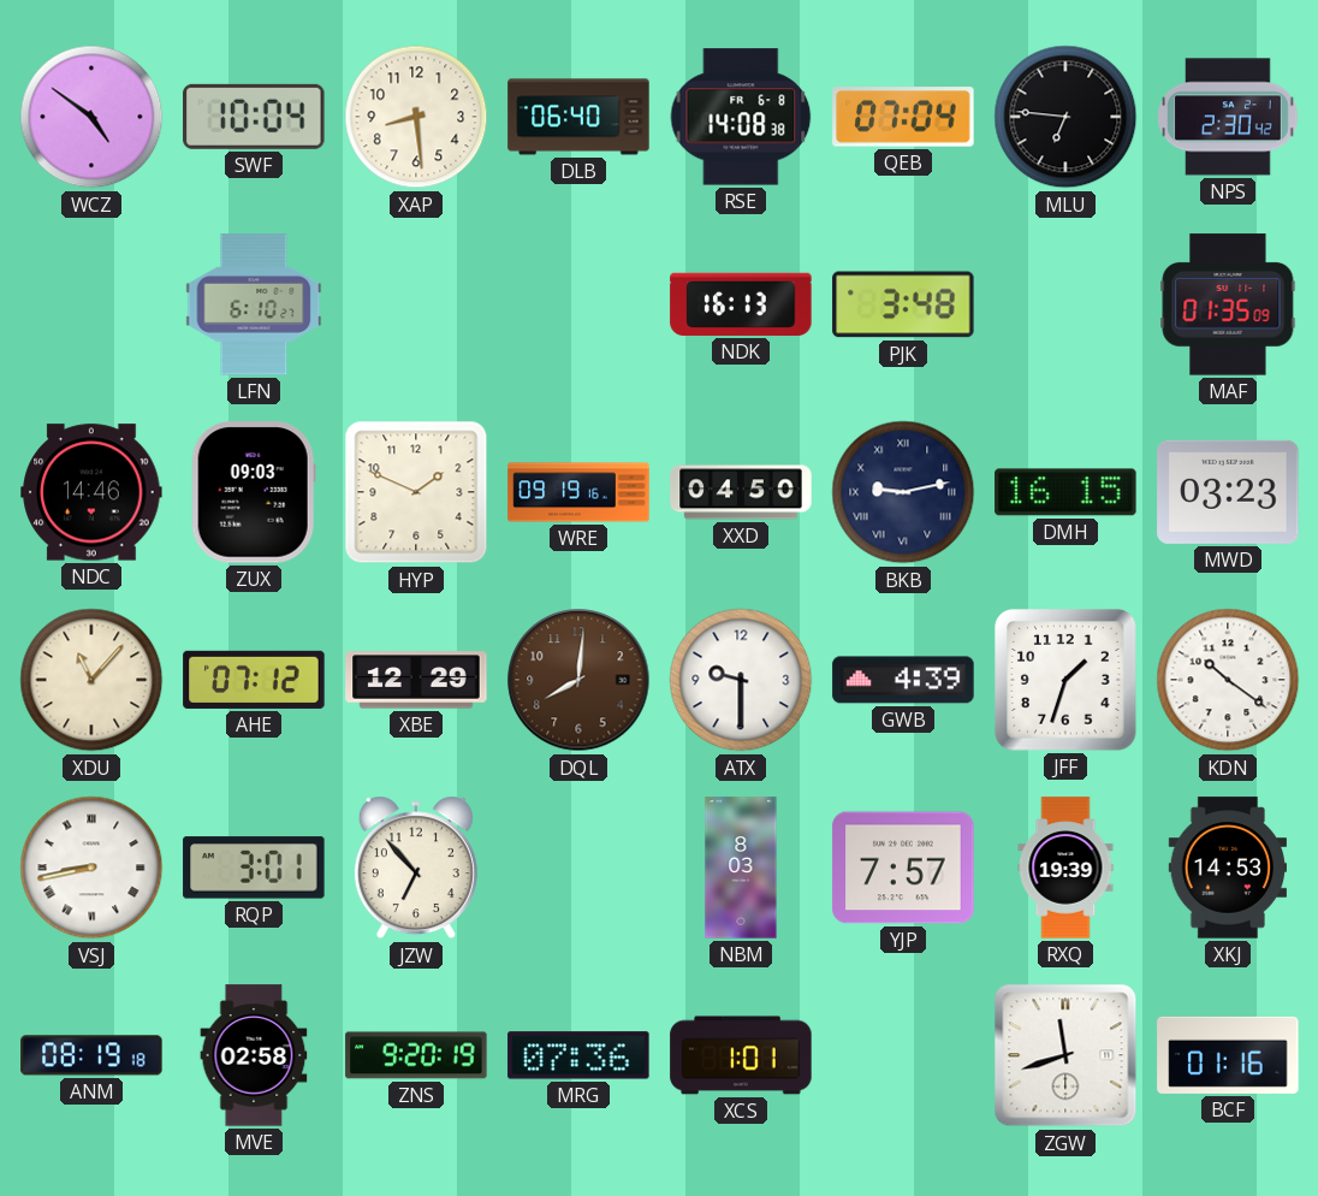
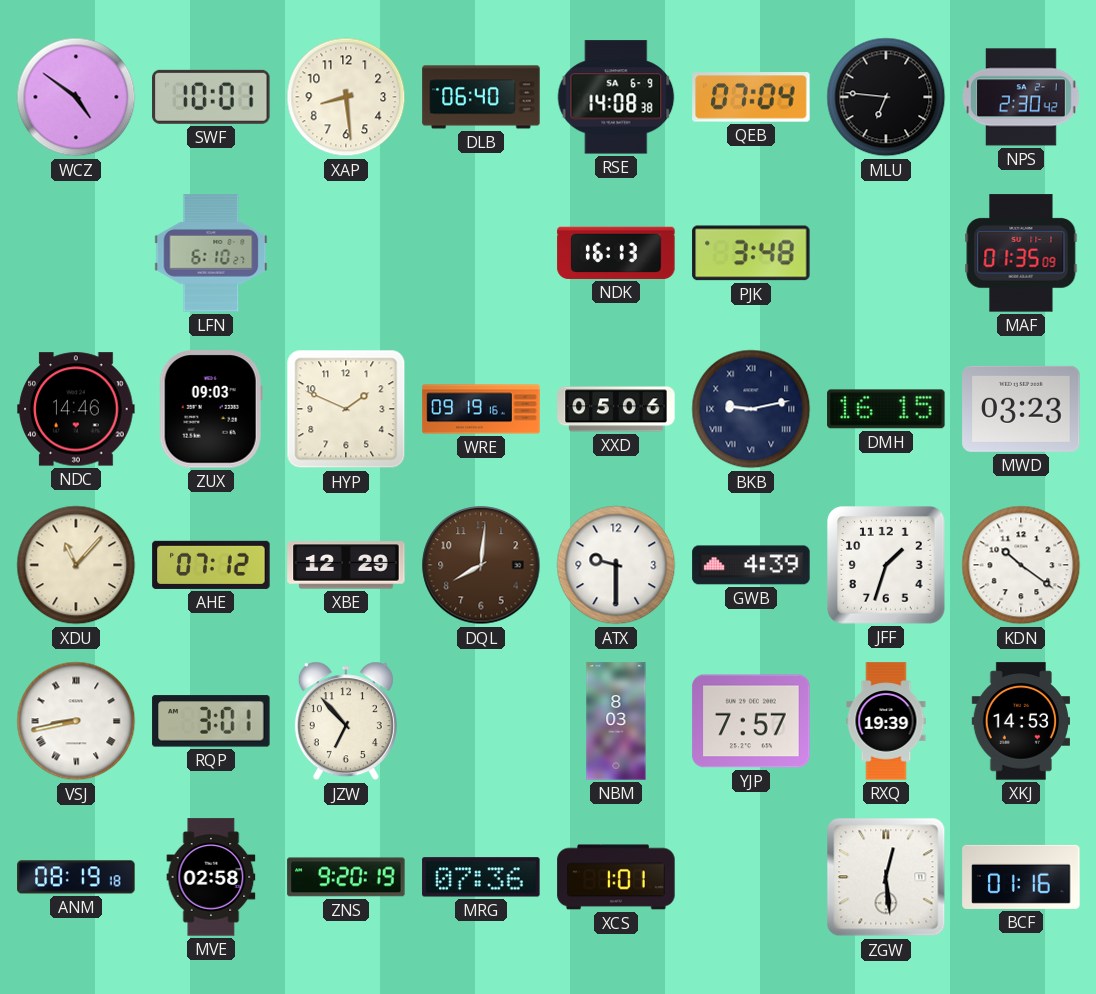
SWF: 10:04 -> 10:01
RSE date: FR 6-8 -> SA 6-9
XXD: 04:50 -> 05:06
ZGW: 11:42 -> 12:29
